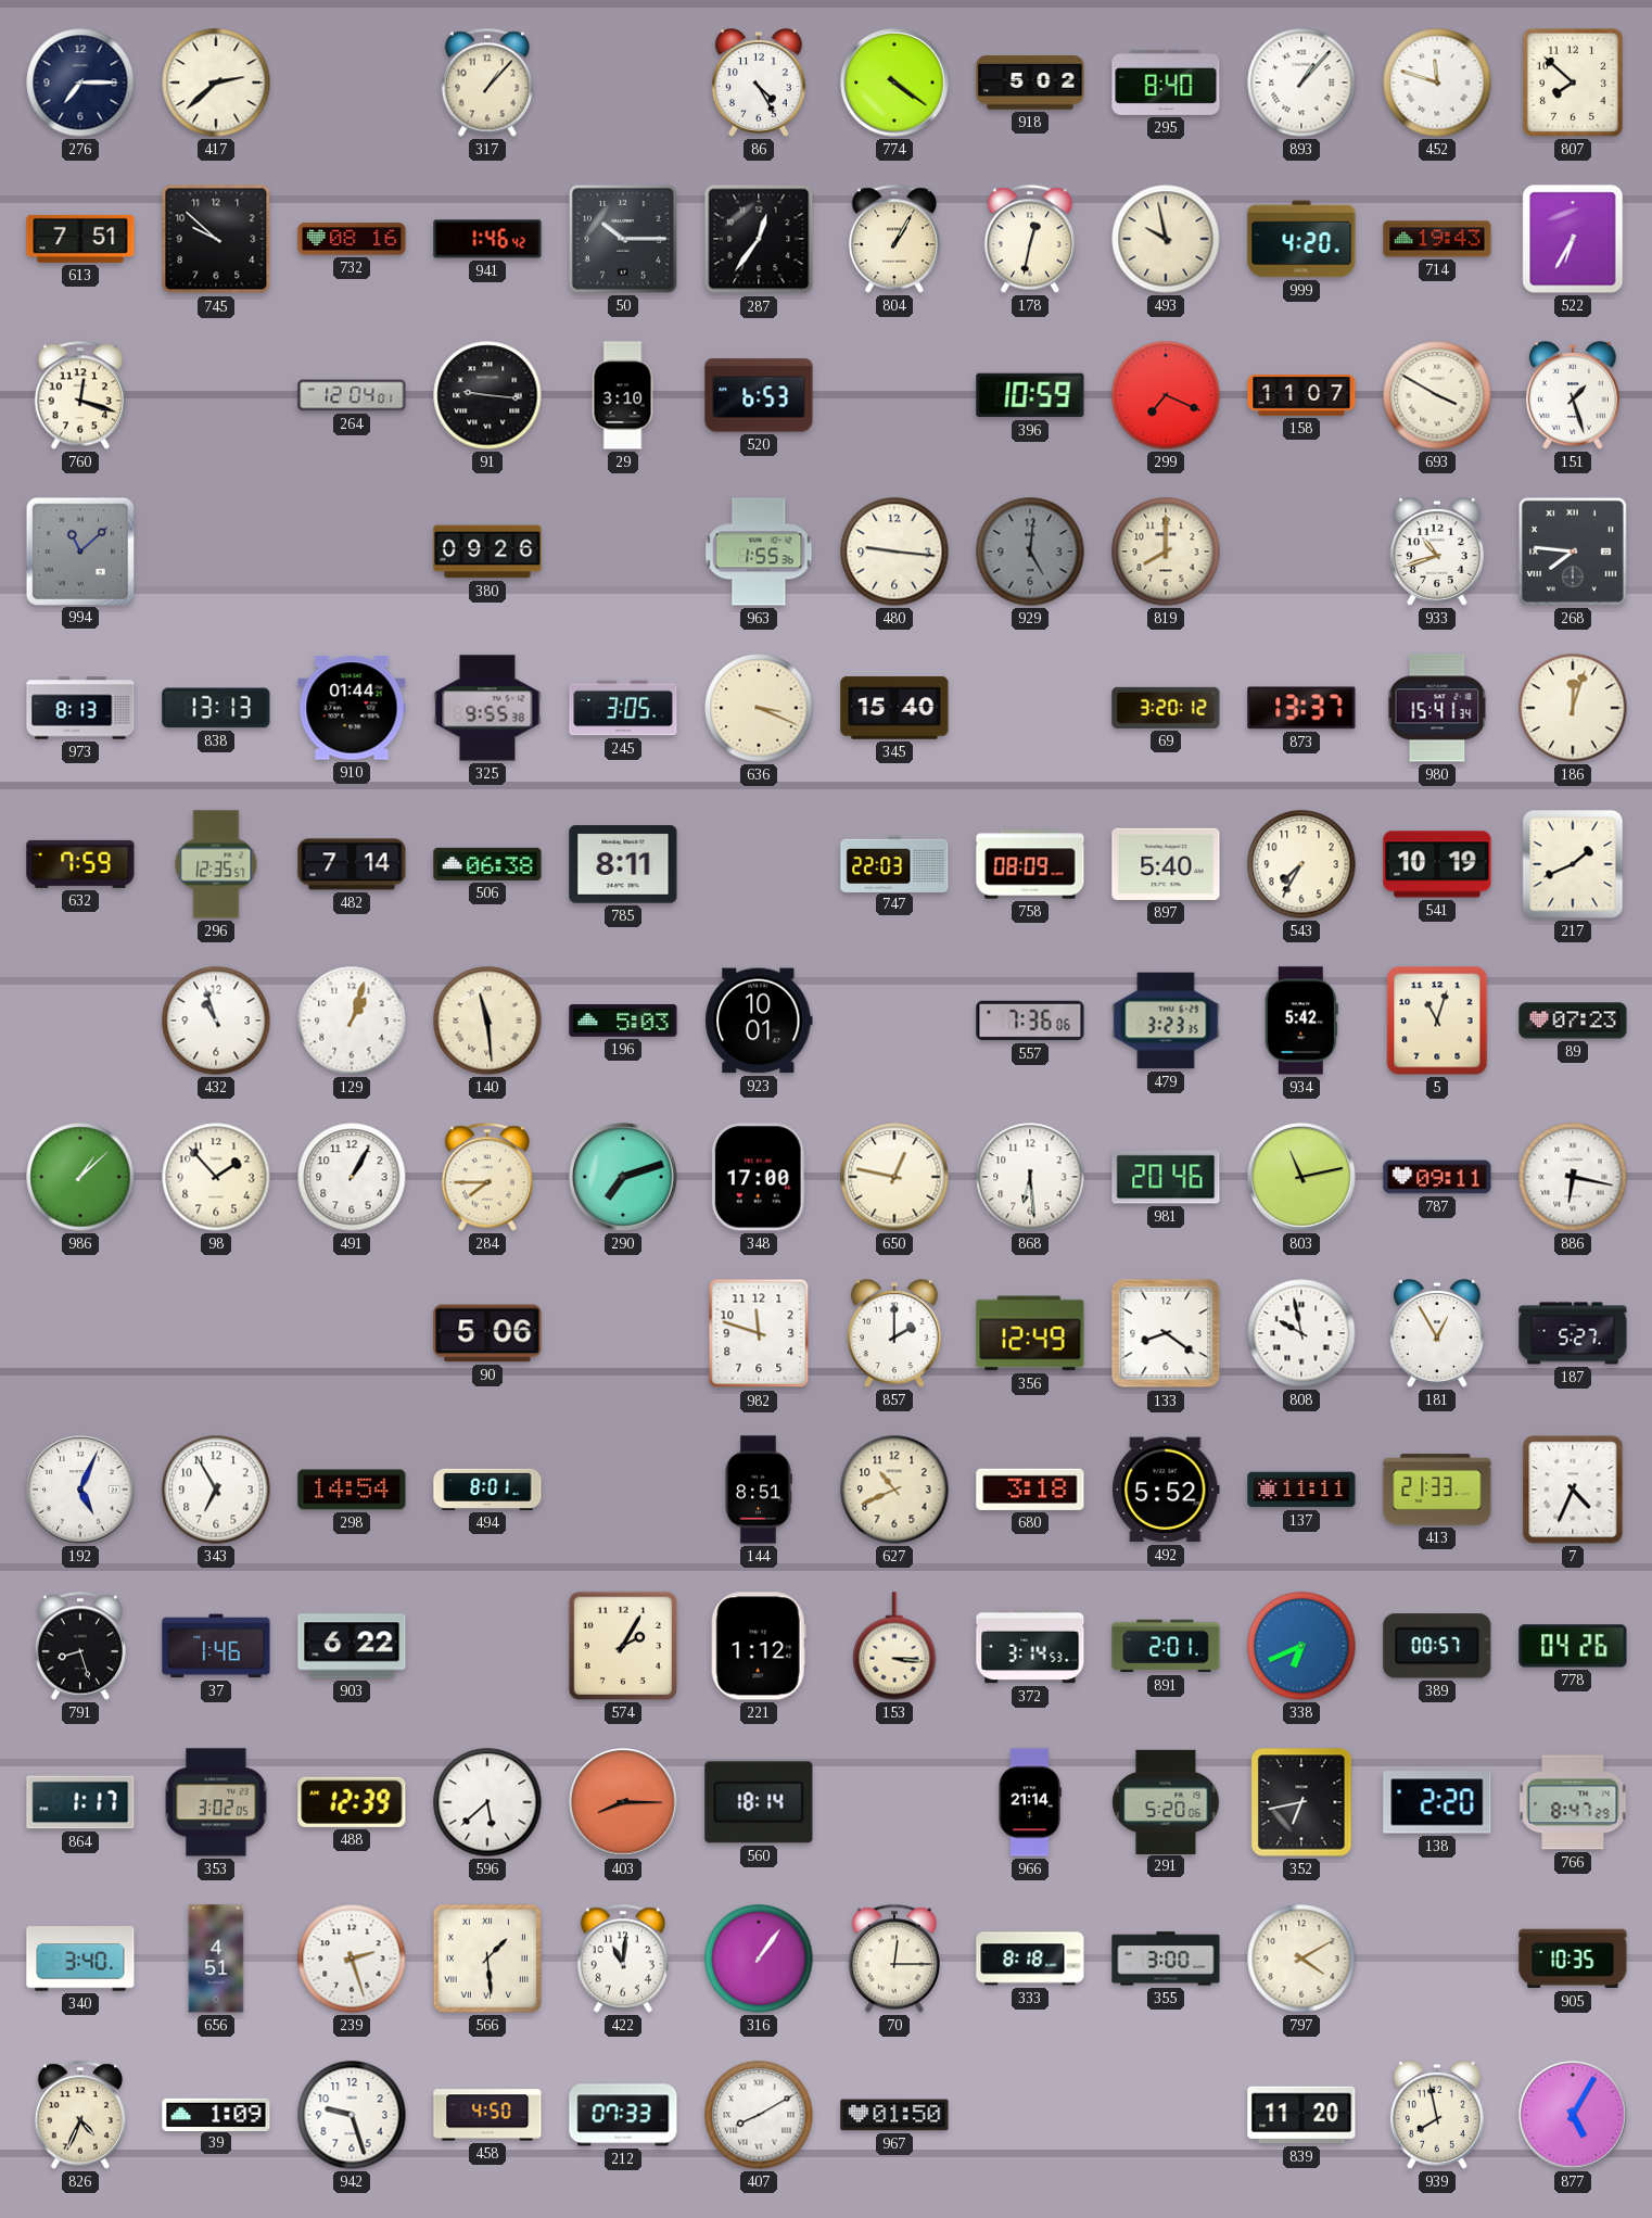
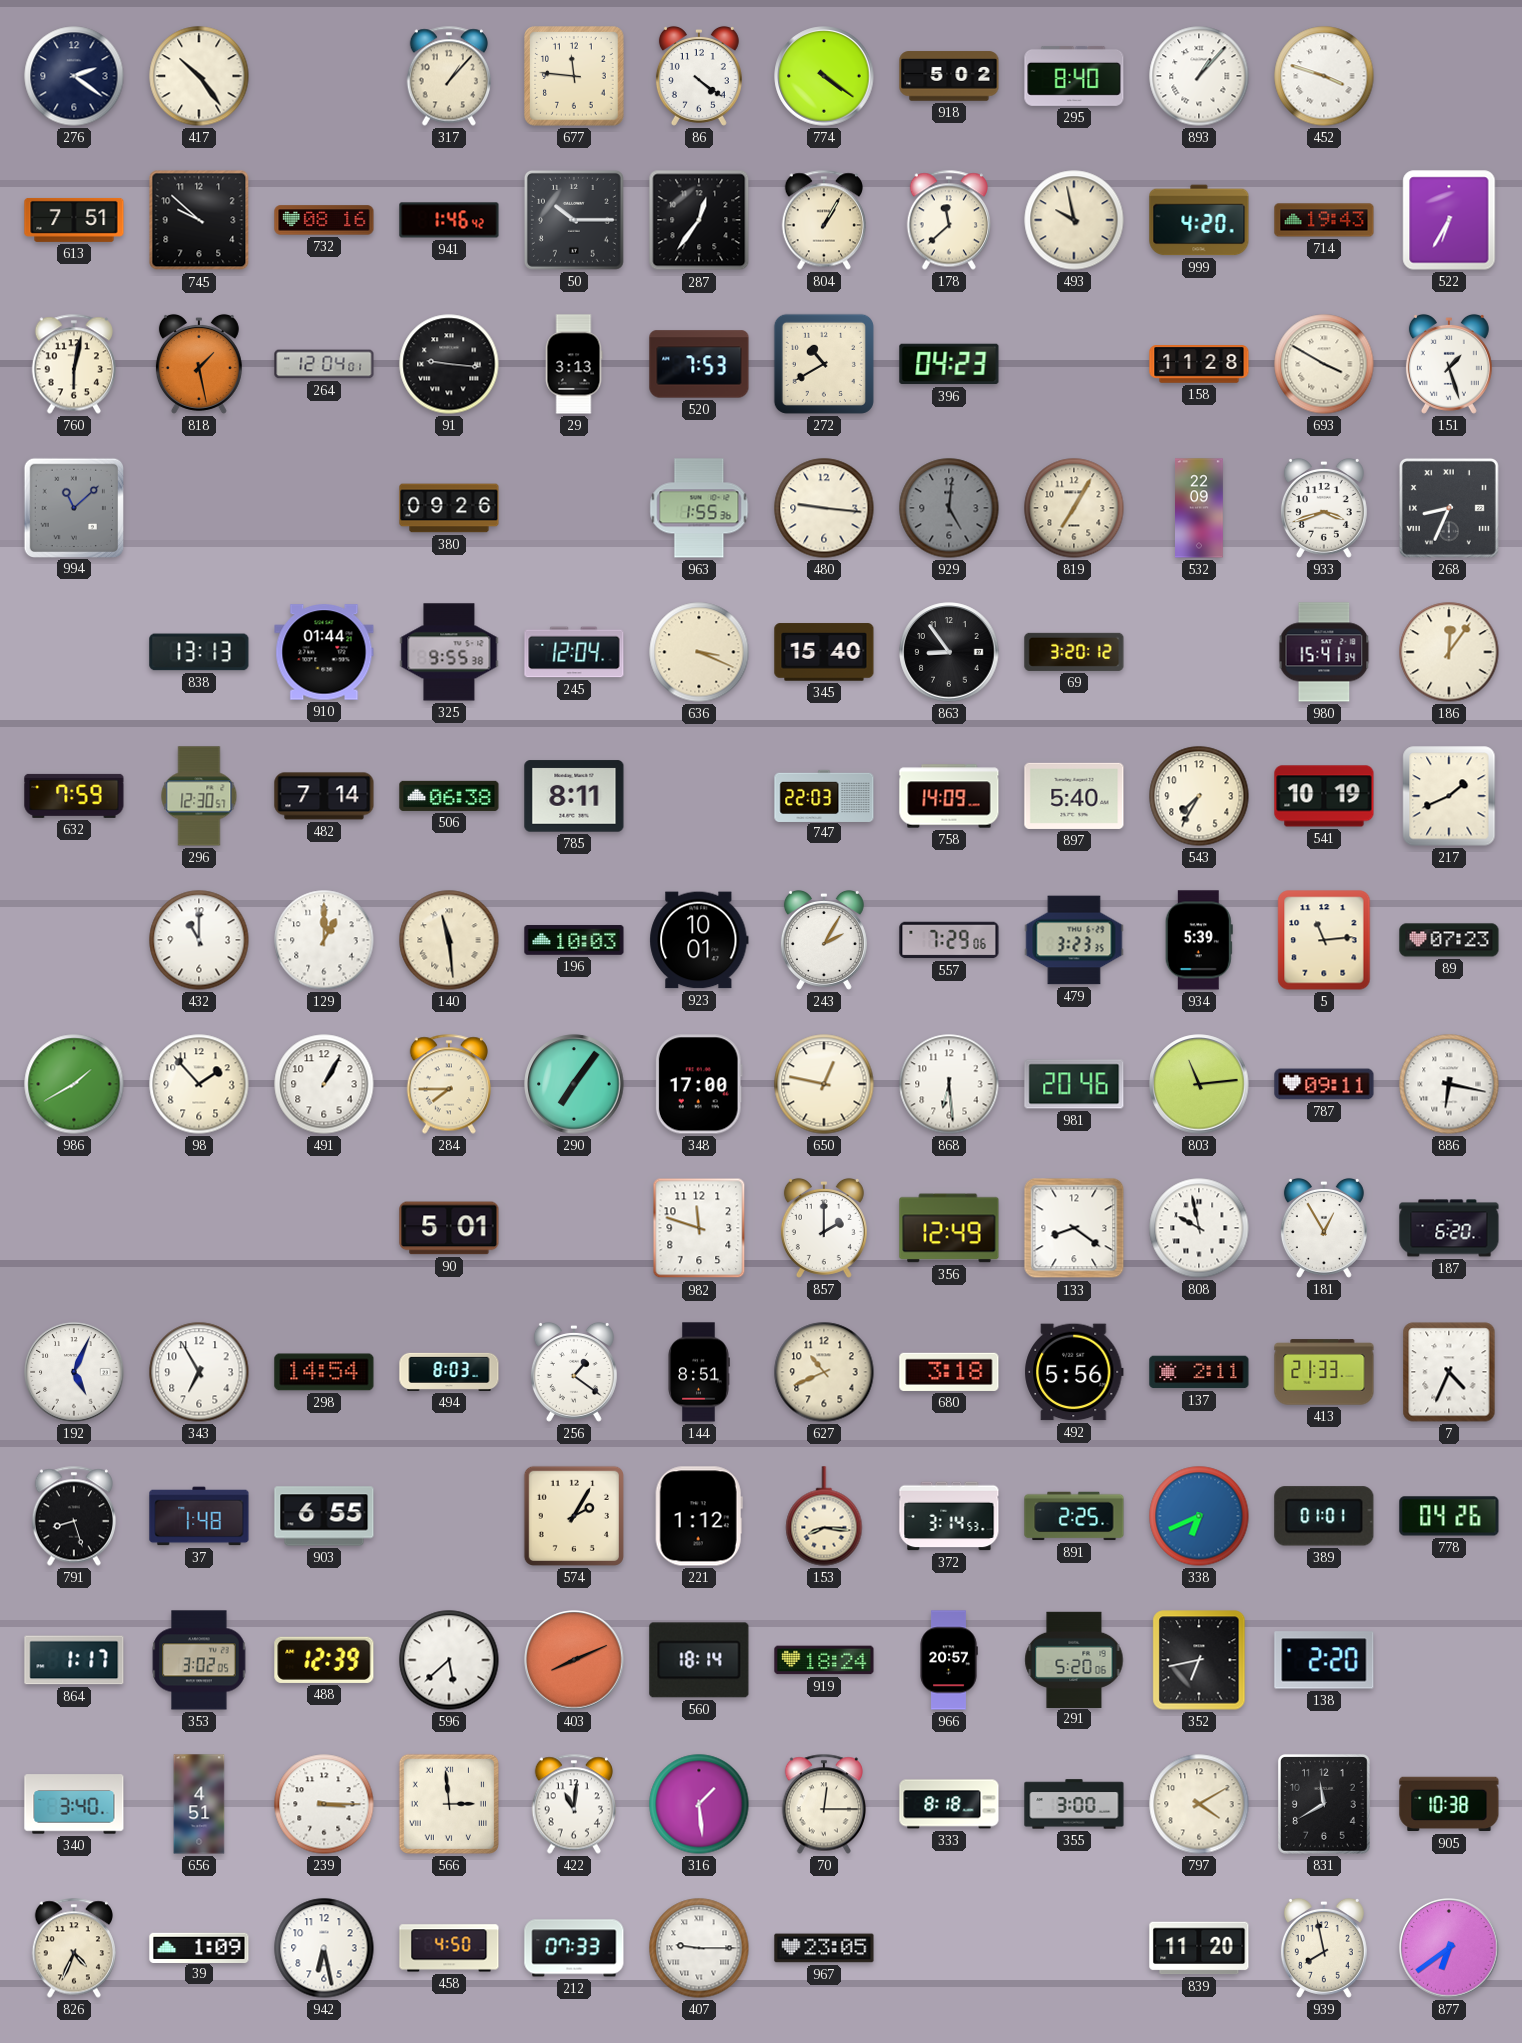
276: 7:15 -> 2:21
417: 2:38 -> 10:24
677: none -> 11:46
86: 4:25 -> 4:21
452: 11:48 -> 3:48
807: 7:52 -> none
178: 12:32 -> 11:38
760: 12:18 -> 6:02
818: none -> 1:28
29: 3:10 -> 3:13
520: 6:53 -> 7:53
272: none -> 10:40
396: 10:59 -> 04:23
299: 7:19 -> none
158: 11:07 -> 11:28
819: 8:00 -> 7:05
532: none -> 22:09
933: 10:42 -> 3:42
268: 7:46 -> 8:34
973: 8:13 -> none
245: 3:05 -> 12:04
863: none -> 8:54
873: 13:37 -> none
186: 12:03 -> 12:06
296: 12:35 -> 12:30
758: 08:09 -> 14:09
432: 10:57 -> 11:00
129: 1:03 -> 1:00
196: 5:03 -> 10:03
243: none -> 2:05
557: 7:36 -> 7:29
934: 5:42 -> 5:39
5: 11:03 -> 11:14
986: 1:08 -> 1:40
290: 7:12 -> 7:06
803: 11:13 -> 11:14
90: 5:06 -> 5:01
187: 5:27 -> 6:20
494: 8:01 -> 8:03
256: none -> 1:21
492: 5:52 -> 5:56
137: 11:11 -> 2:11
37: 1:46 -> 1:48
903: 6:22 -> 6:55
153: 3:16 -> 8:16
891: 2:01 -> 2:25
389: 00:57 -> 01:01
403: 8:15 -> 8:11
919: none -> 18:24
966: 21:14 -> 20:57
766: 8:47 -> none
239: 2:27 -> 3:15
566: 1:29 -> 2:59
316: 1:06 -> 1:29
831: none -> 11:40
905: 10:35 -> 10:38
942: 9:27 -> 6:28
407: 8:10 -> 9:15
967: 01:50 -> 23:05
877: 5:05 -> 6:39
